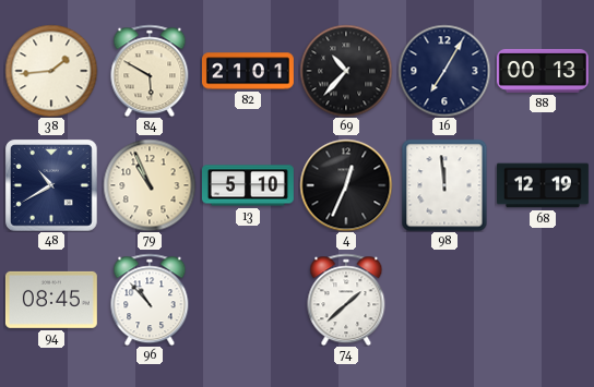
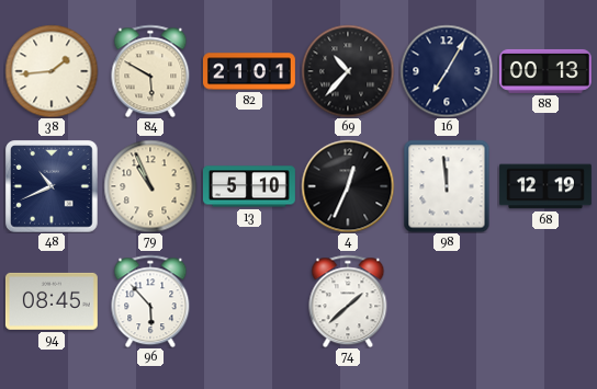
48: 10:40 -> 10:41
96: 10:53 -> 5:53
